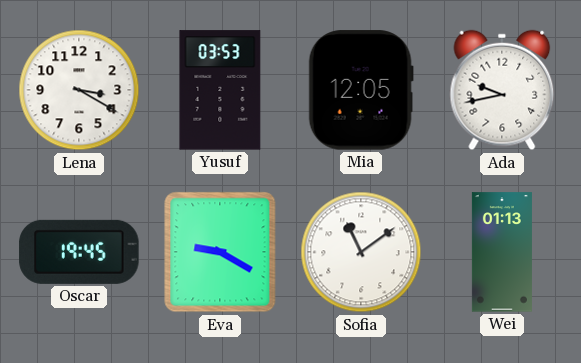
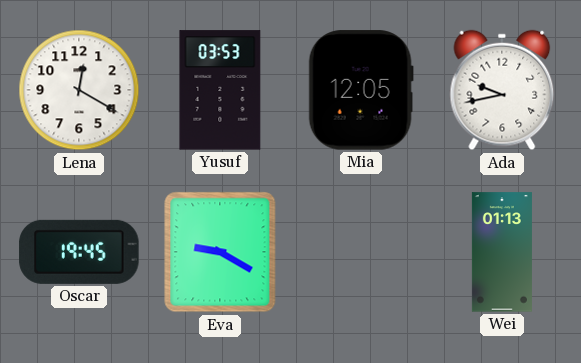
Lena: 3:20 -> 12:20
Sofia: 11:09 -> none
